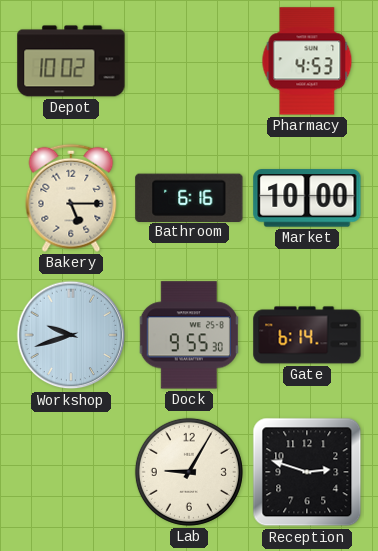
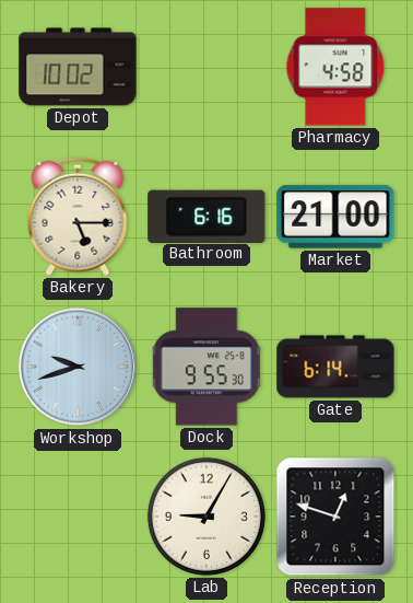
Pharmacy: 4:53 -> 4:58
Market: 10:00 -> 21:00
Reception: 2:48 -> 12:48
